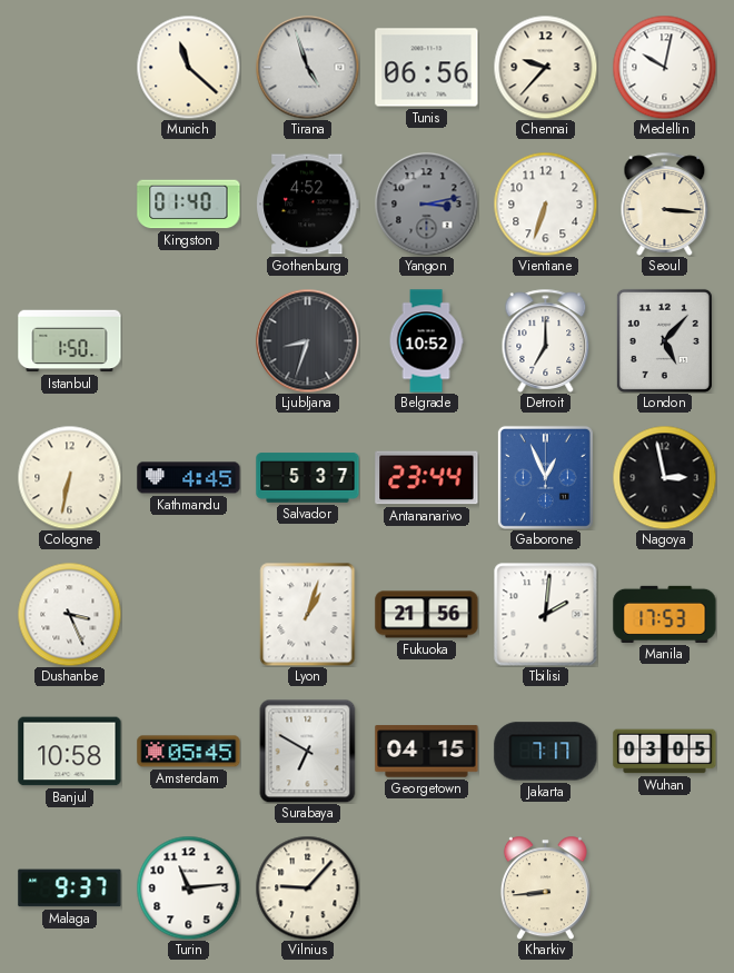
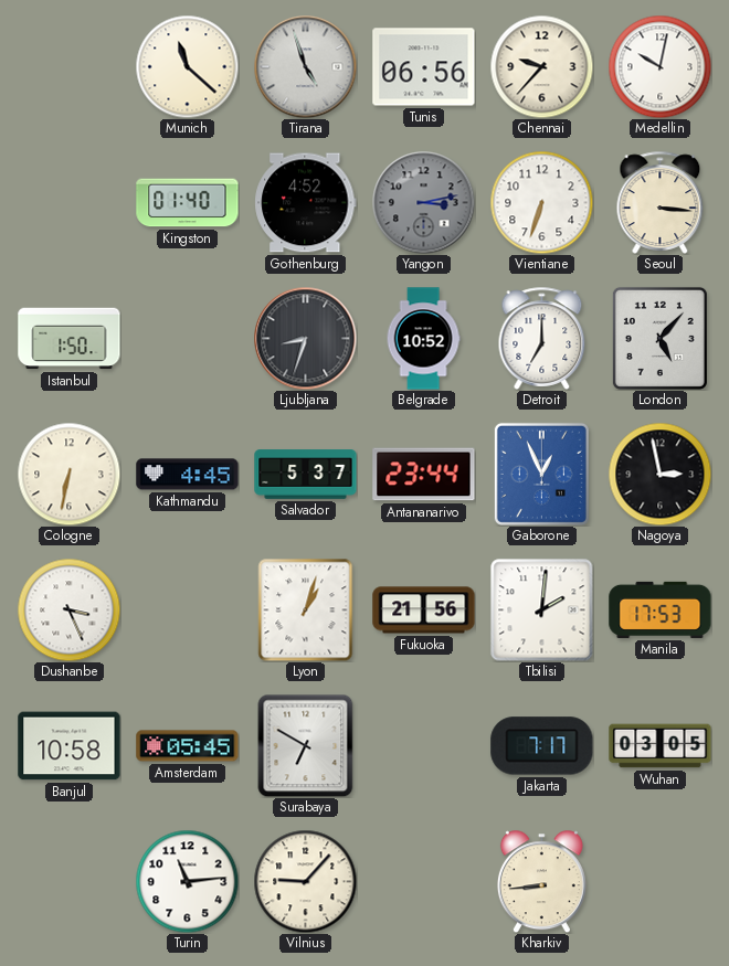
Georgetown: 04:15 -> none
Malaga: 9:37 -> none
